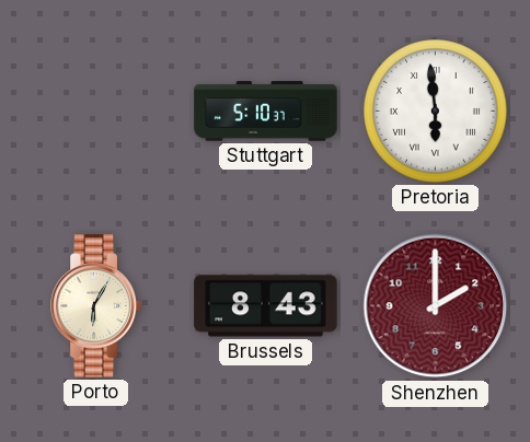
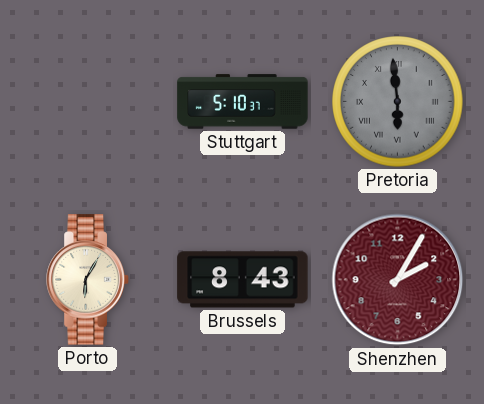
Pretoria dial: white -> grey
Shenzhen: 2:00 -> 2:05
